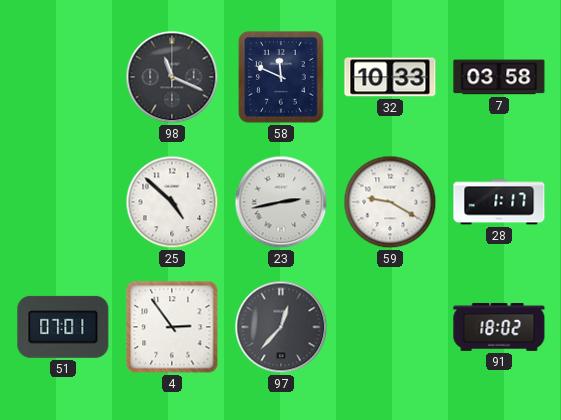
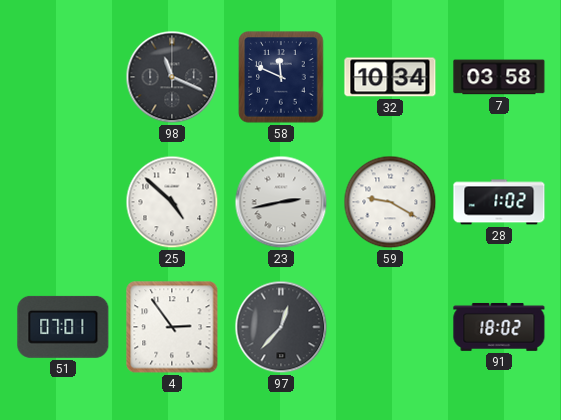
32: 10:33 -> 10:34
28: 1:17 -> 1:02
